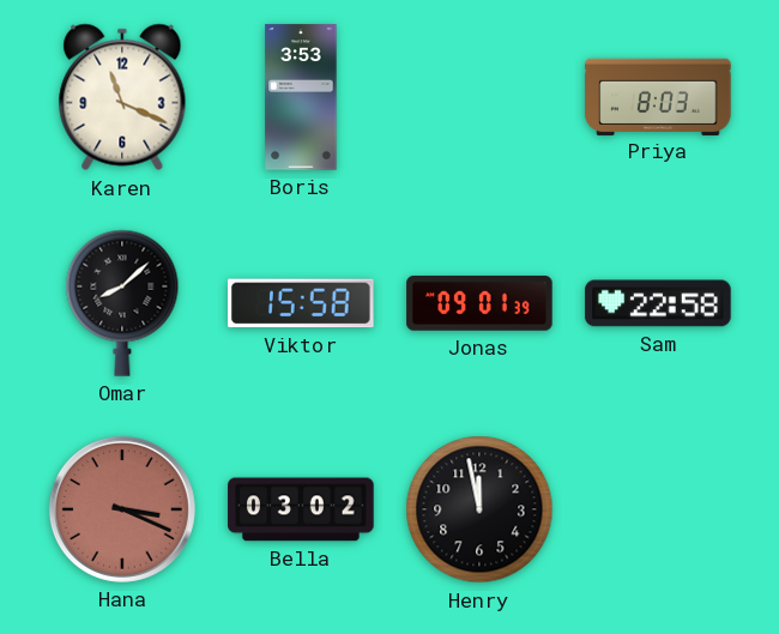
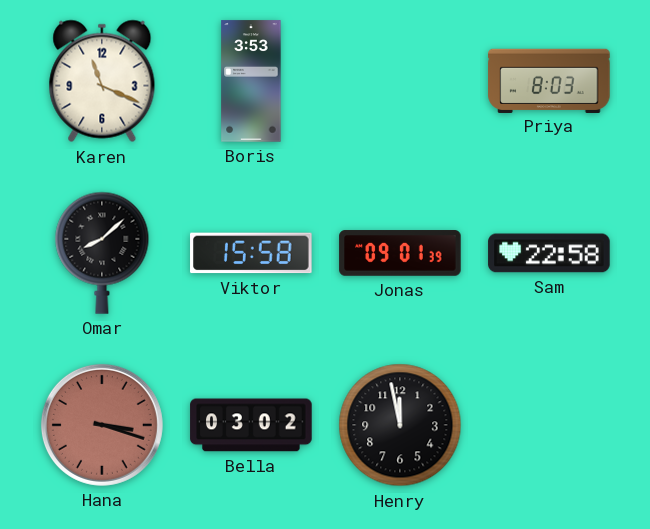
Hana: 3:19 -> 3:18
